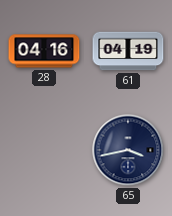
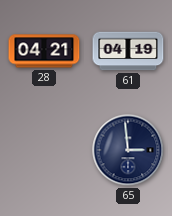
28: 04:16 -> 04:21
65: 3:43 -> 2:59
